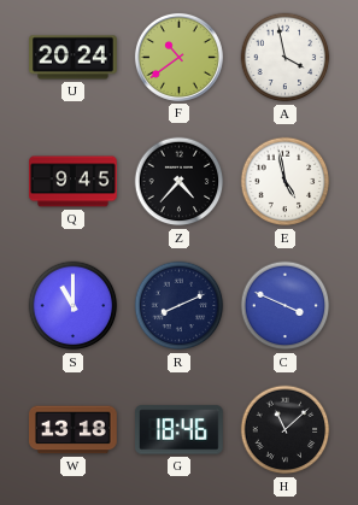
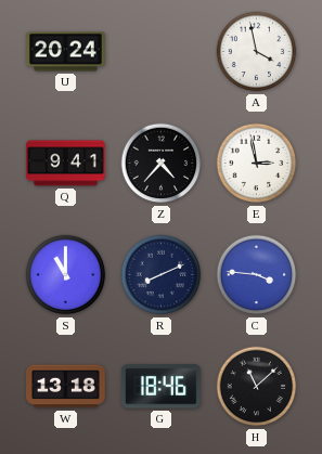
F: 10:39 -> none
Q: 9:45 -> 9:41
E: 4:58 -> 2:58
C: 3:49 -> 3:46
